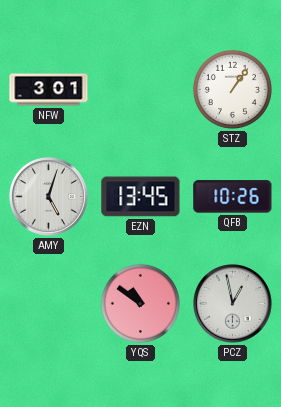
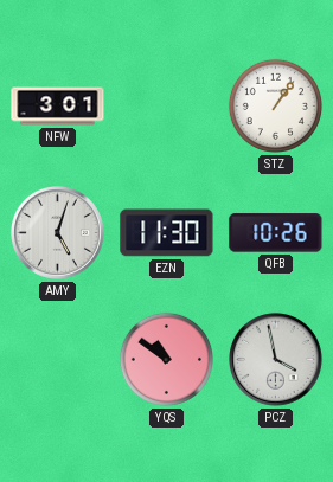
EZN: 13:45 -> 11:30
PCZ: 12:58 -> 3:58
